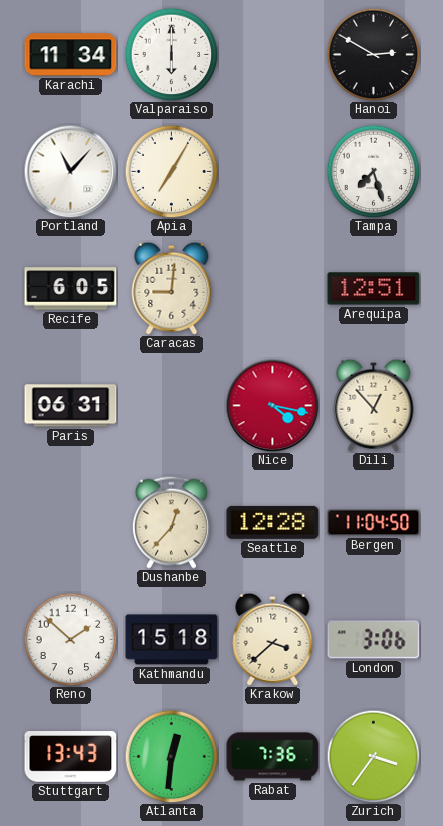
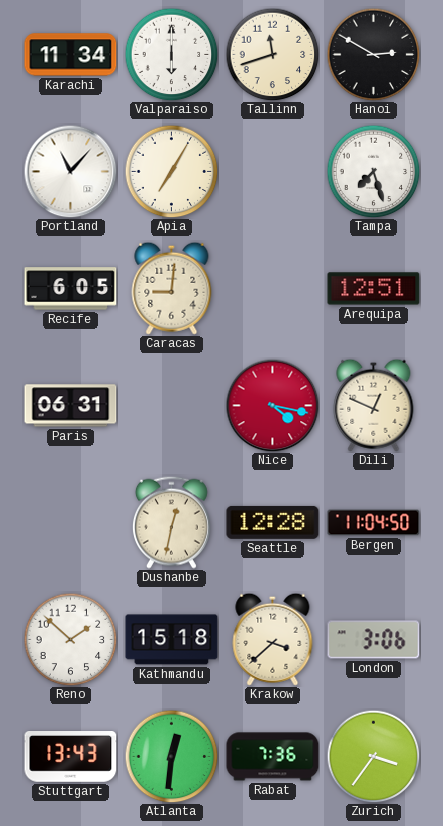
Tallinn: none -> 11:42
Dili: 12:53 -> 12:49
Dushanbe: 12:37 -> 12:32
